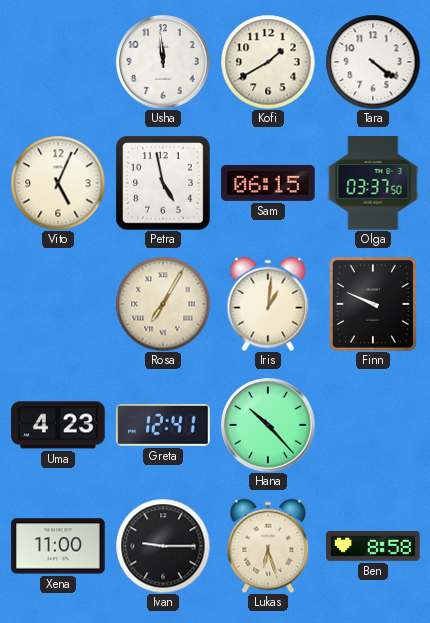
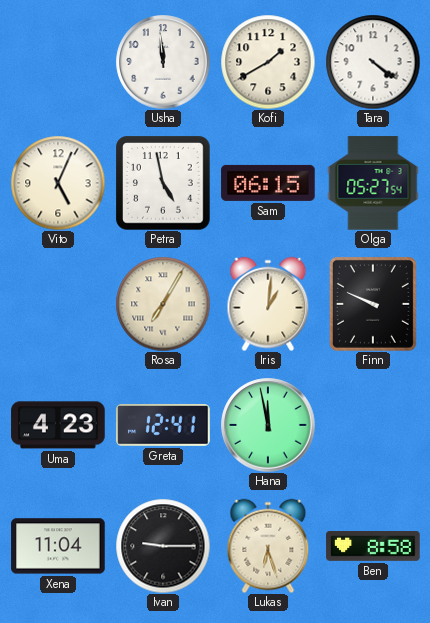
Olga: 03:37 -> 05:27
Hana: 10:23 -> 11:58
Xena: 11:00 -> 11:04
